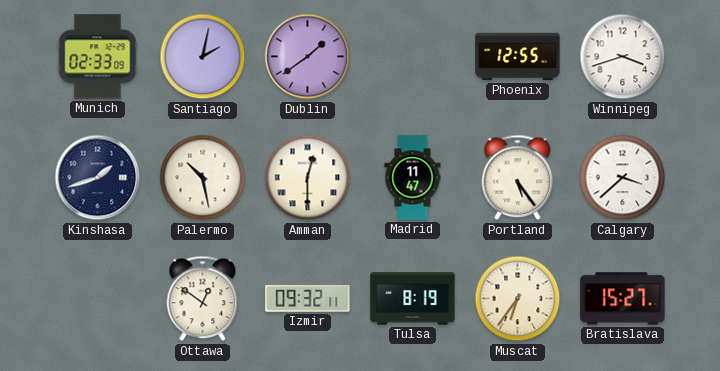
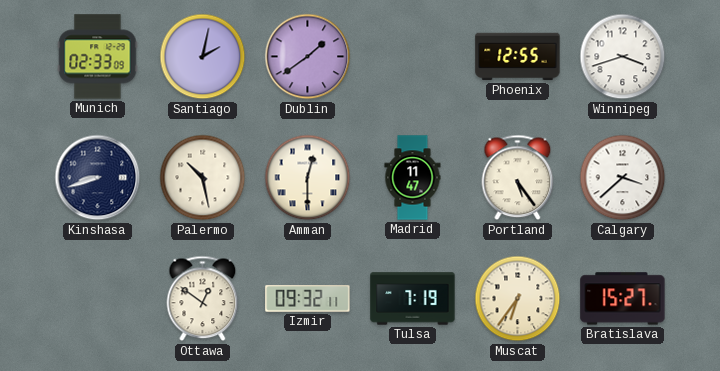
Kinshasa: 1:42 -> 8:42
Tulsa: 8:19 -> 7:19
